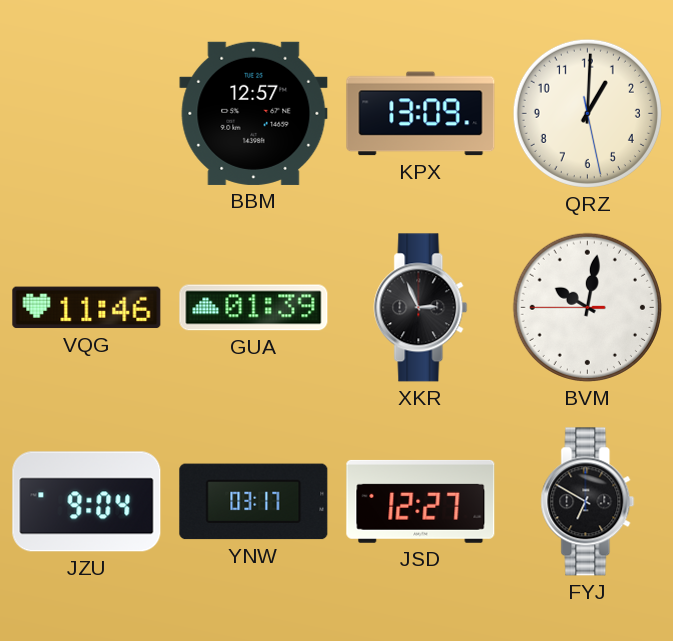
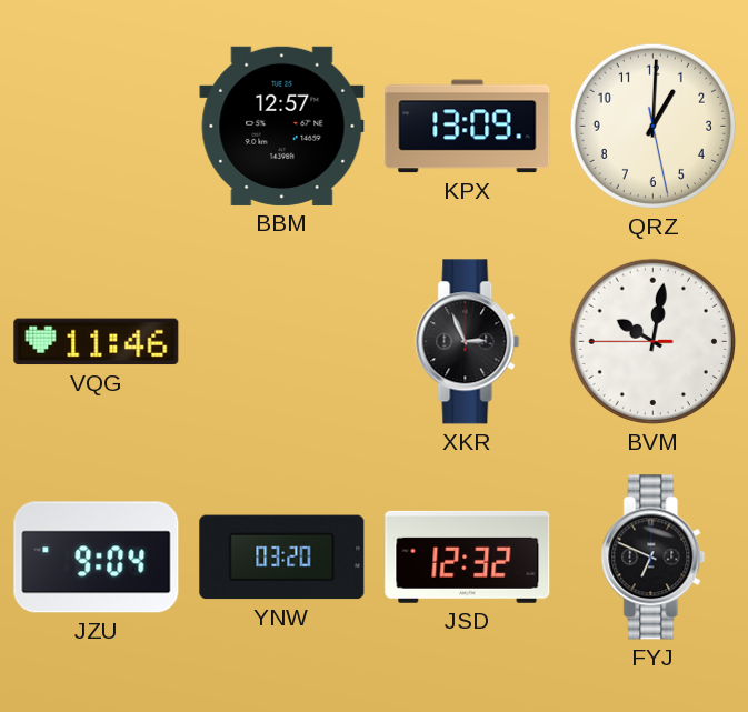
GUA: 01:39 -> none
YNW: 03:17 -> 03:20
JSD: 12:27 -> 12:32
FYJ: 6:50 -> 6:49
